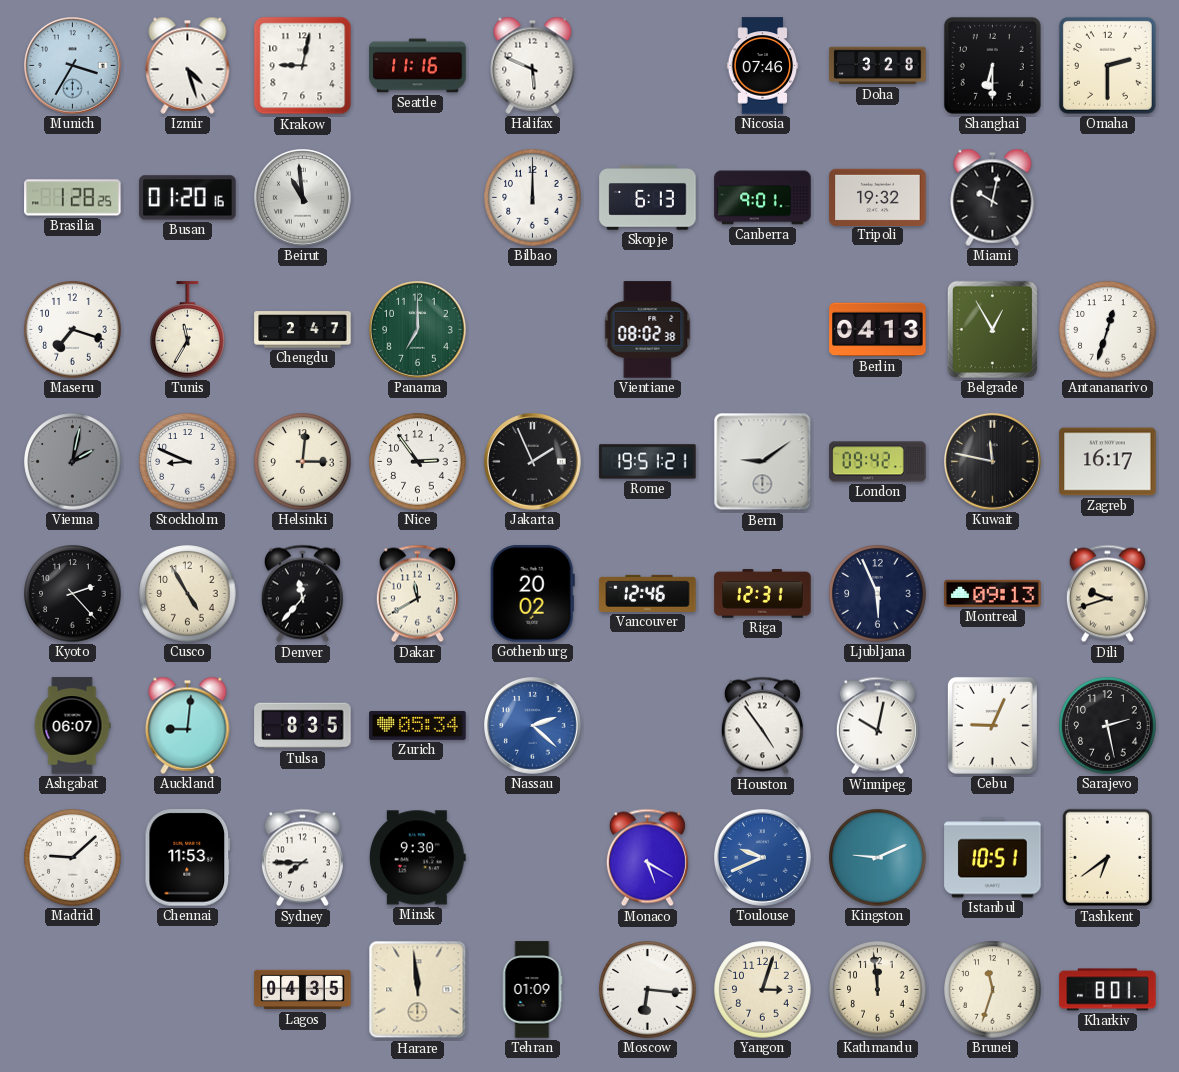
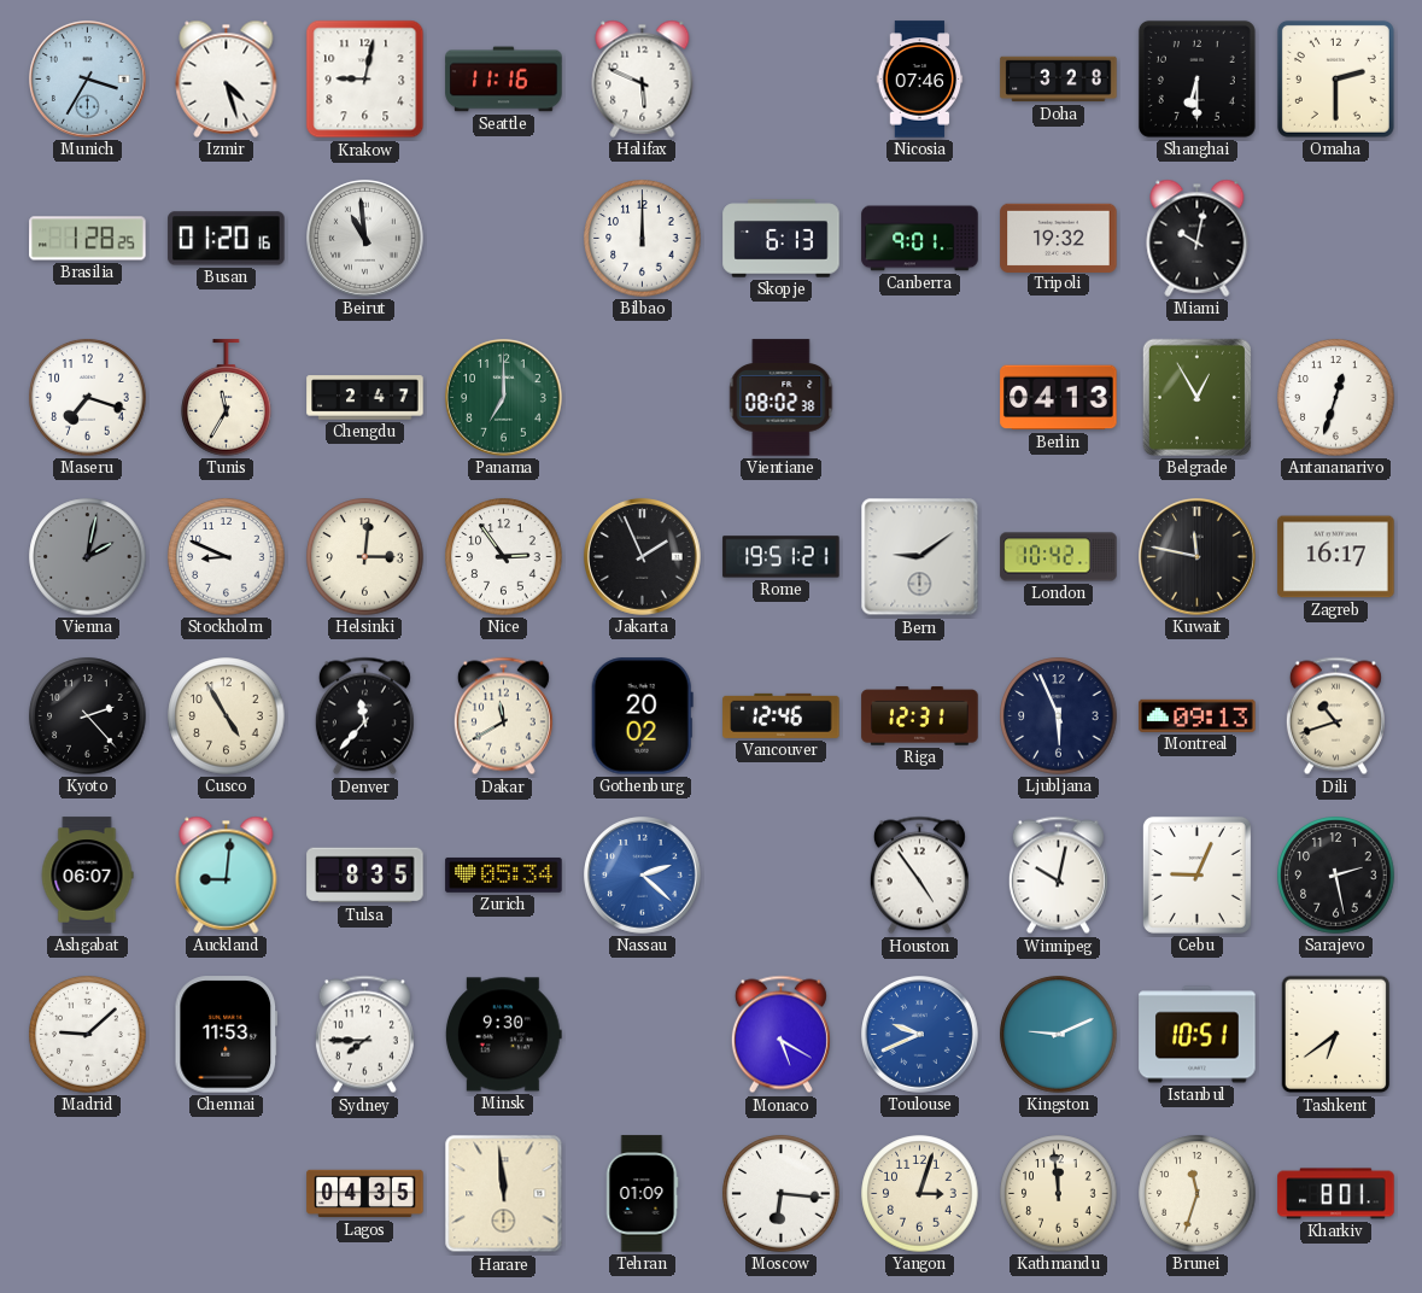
London: 09:42 -> 10:42
Dili: 9:42 -> 10:42
